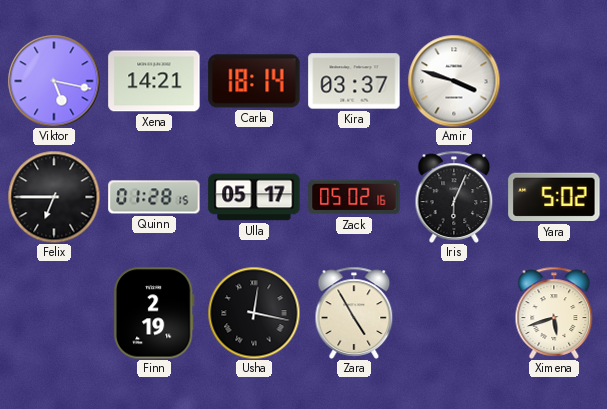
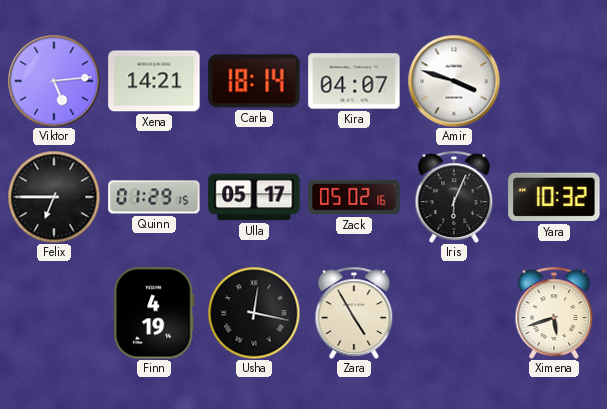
Viktor: 5:17 -> 5:14
Kira: 03:37 -> 04:07
Quinn: 01:28 -> 01:29
Yara: 5:02 -> 10:32
Finn: 2:19 -> 4:19
